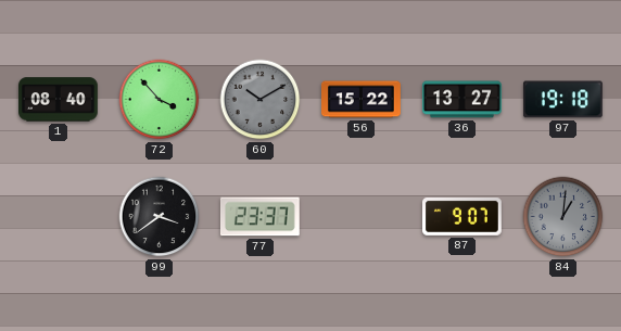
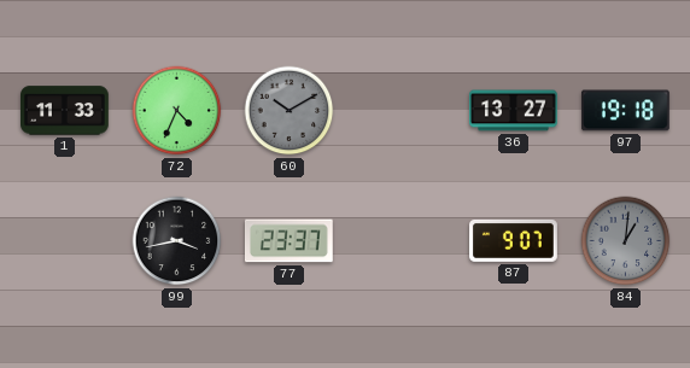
1: 08:40 -> 11:33
72: 3:53 -> 4:34
56: 15:22 -> none
99: 3:39 -> 3:43
